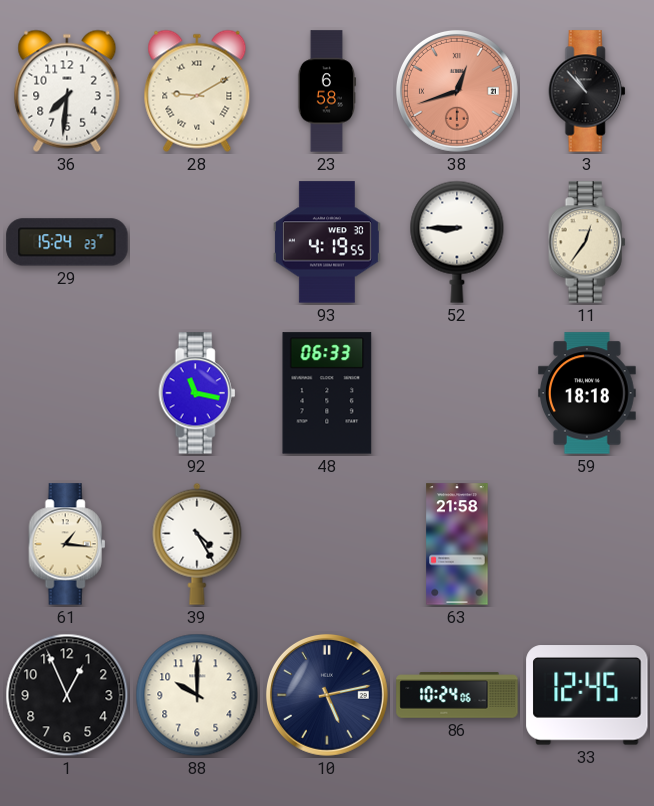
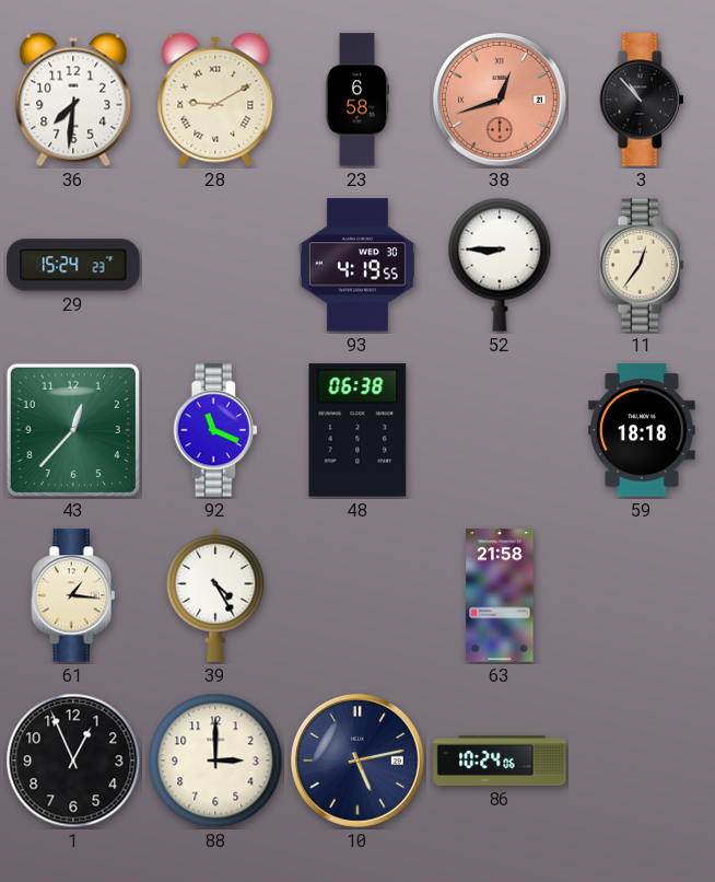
43: none -> 12:37
92: 11:17 -> 11:19
48: 06:33 -> 06:38
88: 10:00 -> 3:00
33: 12:45 -> none
